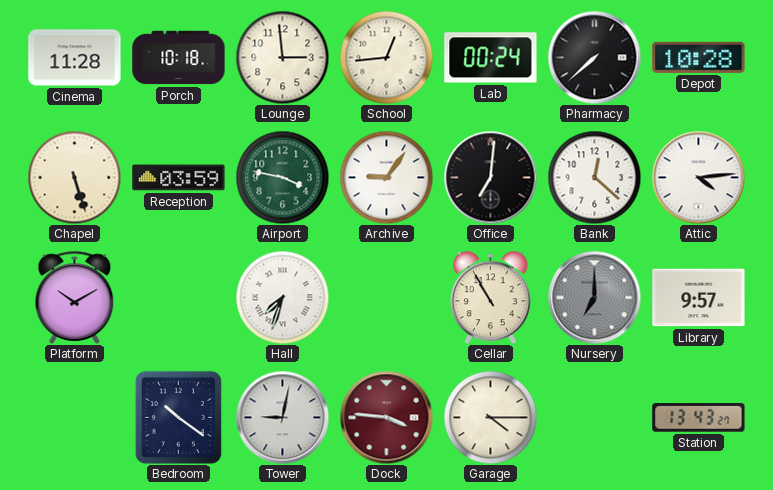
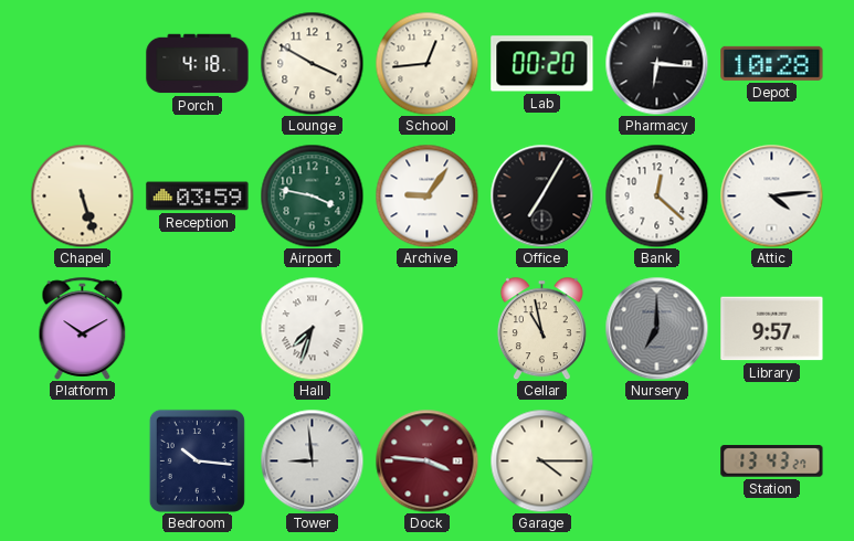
Cinema: 11:28 -> none
Porch: 10:18 -> 4:18
Lounge: 2:59 -> 3:50
Lab: 00:24 -> 00:20
Pharmacy: 7:38 -> 6:16
Office: 7:01 -> 7:05
Cellar: 10:55 -> 10:58
Bedroom: 10:21 -> 10:16
Tower: 9:02 -> 8:59
